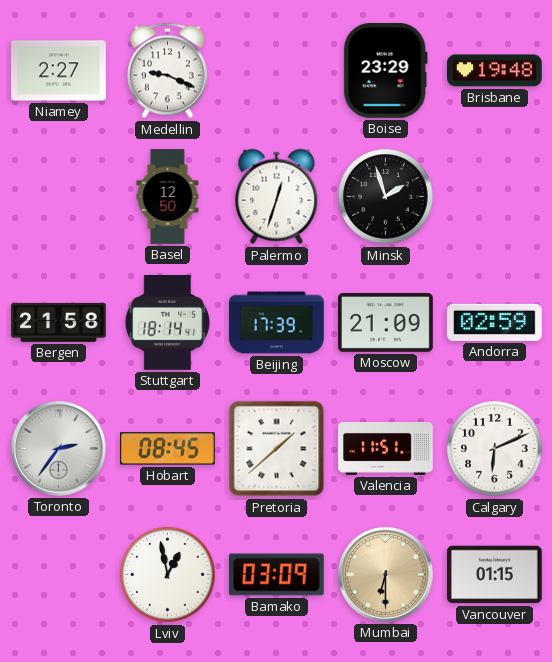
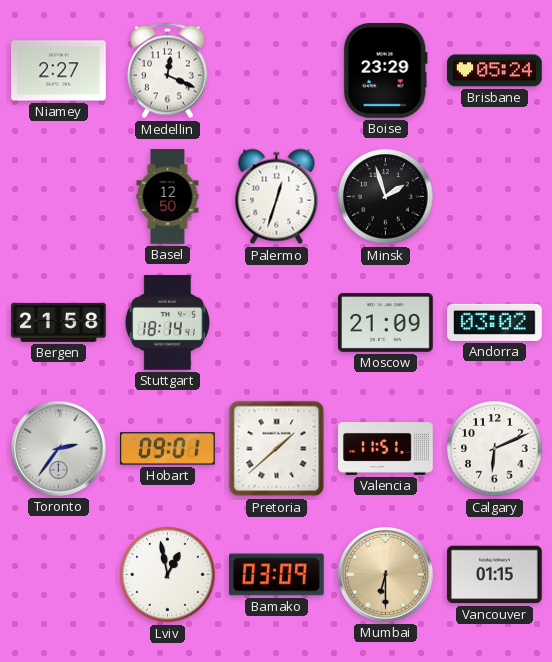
Medellin: 9:19 -> 12:19
Brisbane: 19:48 -> 05:24
Beijing: 17:39 -> none
Andorra: 02:59 -> 03:02
Hobart: 08:45 -> 09:01
